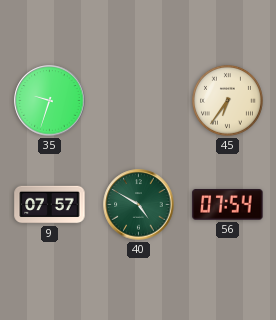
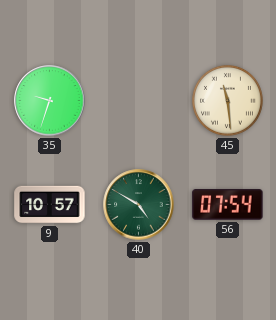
45: 6:36 -> 11:29
9: 07:57 -> 10:57
